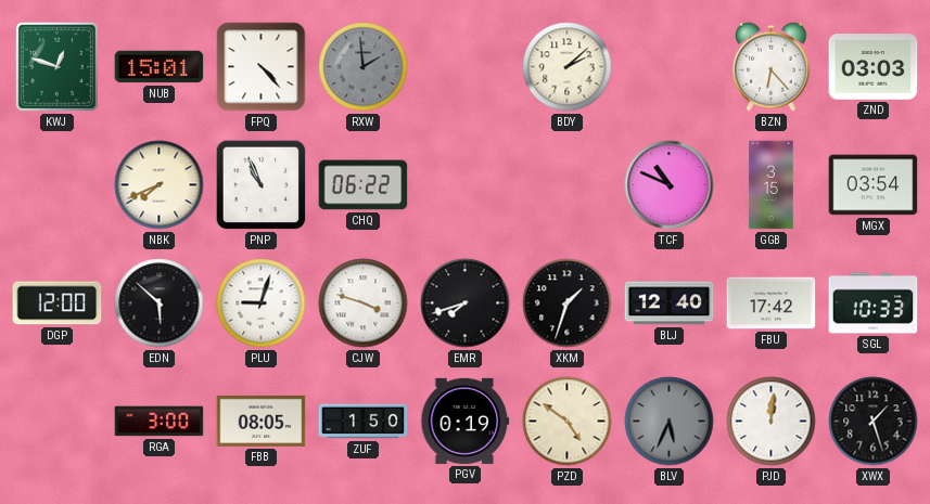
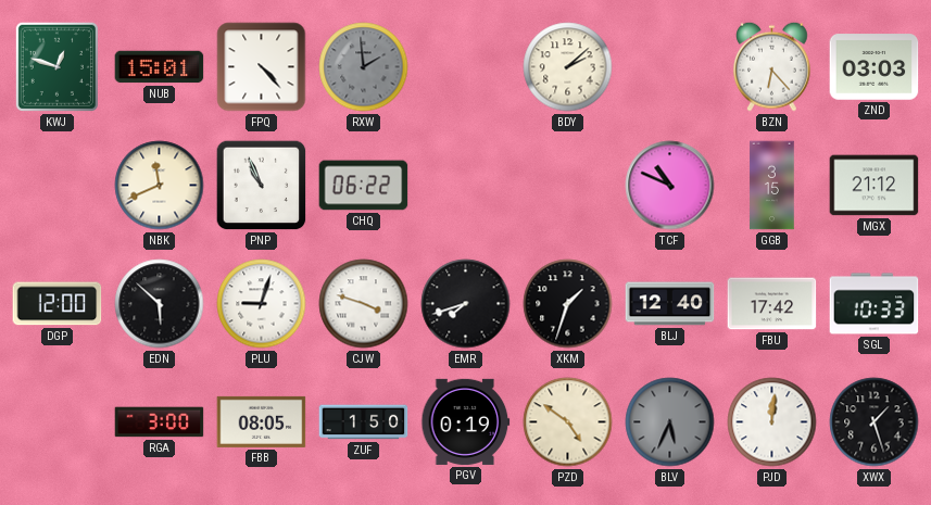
NBK: 7:41 -> 11:41
MGX: 03:54 -> 21:12
